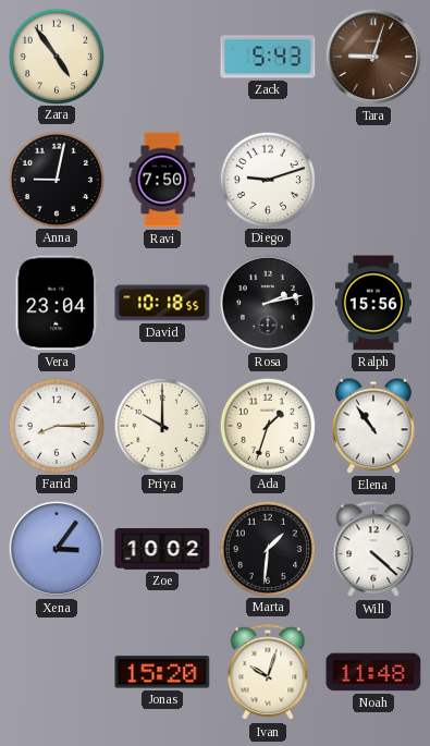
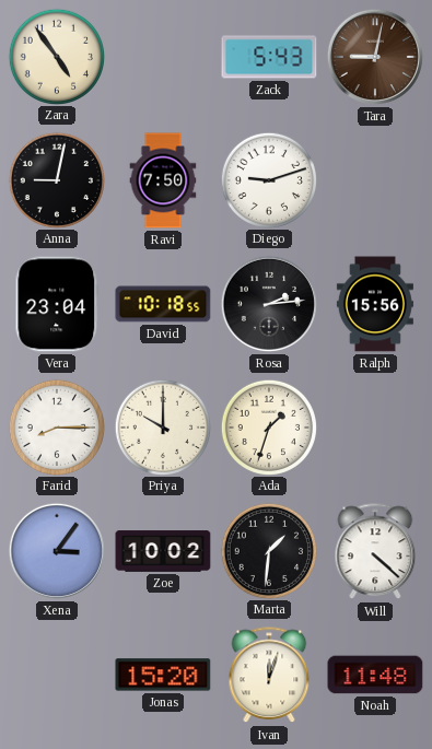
Tara: 9:03 -> 9:02
Rosa: 2:13 -> 2:14
Elena: 10:54 -> none
Ivan: 10:03 -> 12:03
